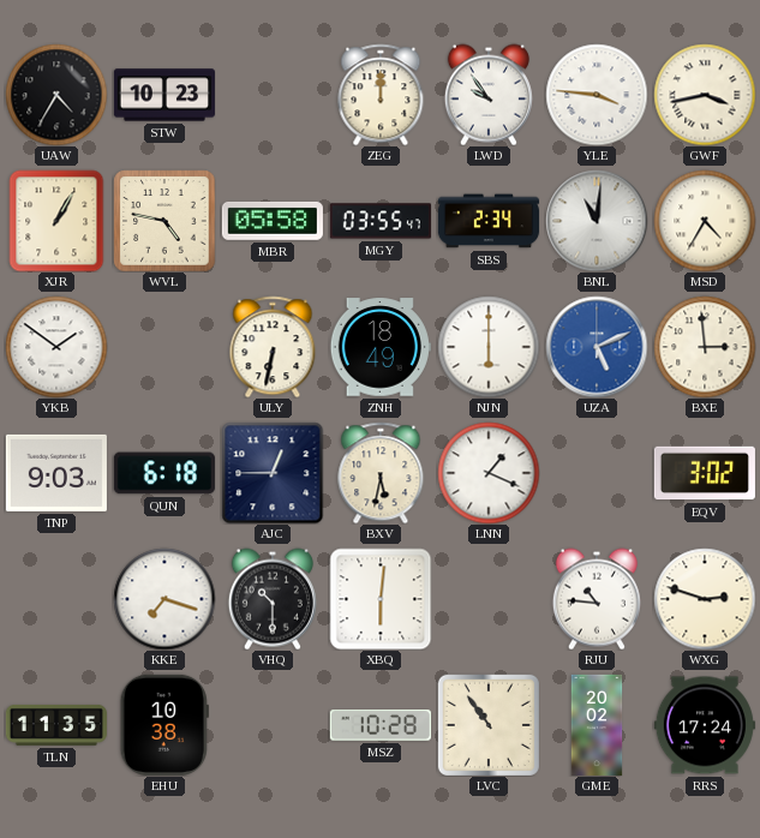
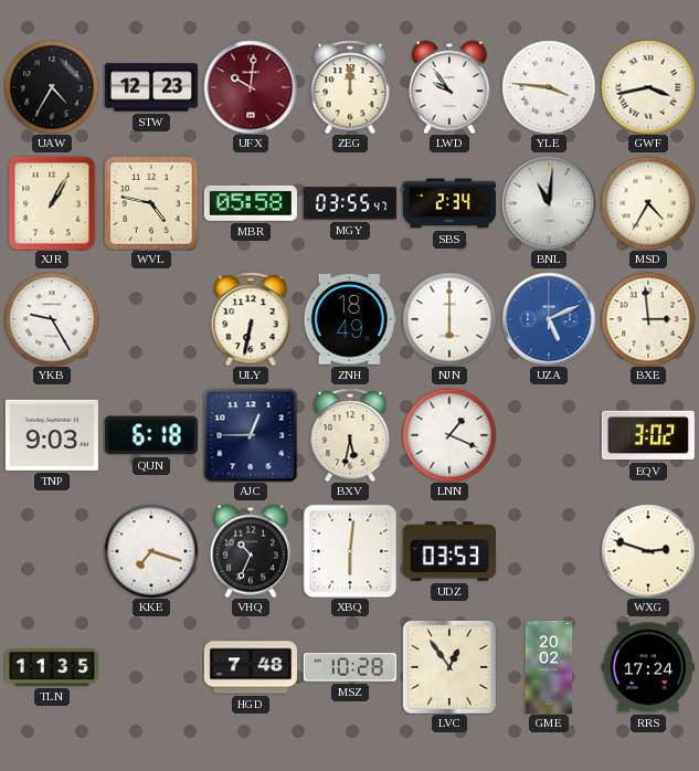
STW: 10:23 -> 12:23
UFX: none -> 10:01
YKB: 1:51 -> 9:25
VHQ: 10:30 -> 10:34
UDZ: none -> 03:53
RJU: 10:46 -> none
EHU: 10:38 -> none
HGD: none -> 7:48
LVC: 10:54 -> 12:54
